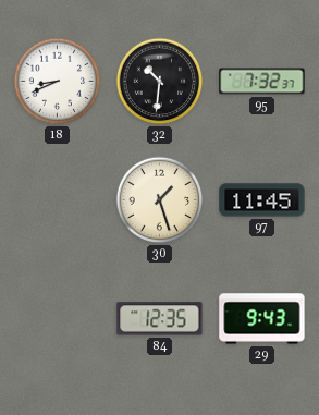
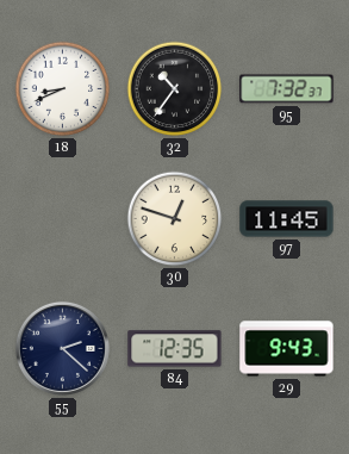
32: 10:31 -> 10:36
30: 1:27 -> 12:48
55: none -> 2:22
